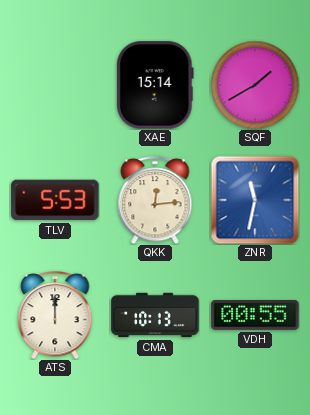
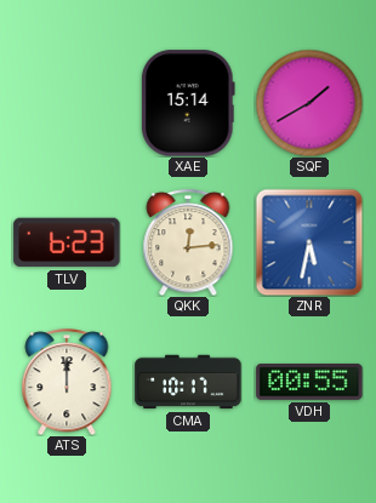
TLV: 5:53 -> 6:23
ZNR: 11:32 -> 5:32
CMA: 10:13 -> 10:17
